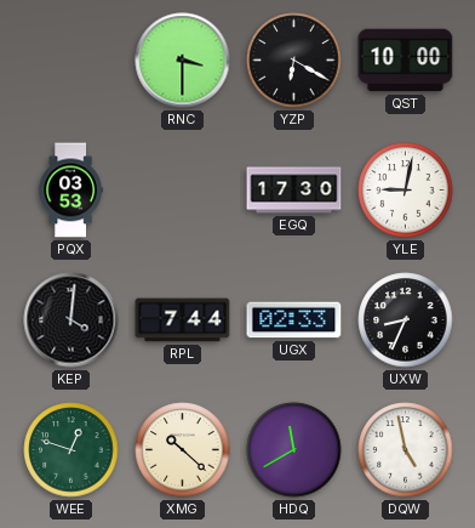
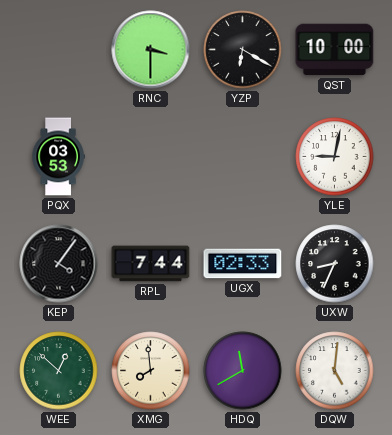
EGQ: 17:30 -> none
KEP: 4:01 -> 4:06
WEE: 12:48 -> 12:52
XMG: 10:22 -> 7:59
DQW: 4:58 -> 5:01
